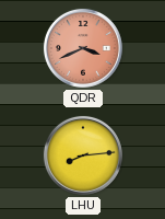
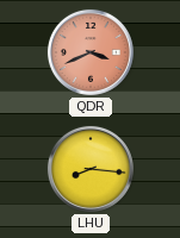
LHU: 8:14 -> 8:16
